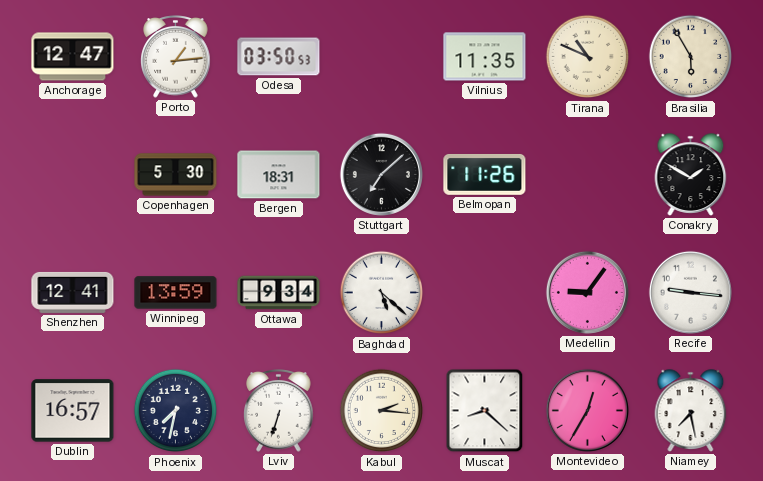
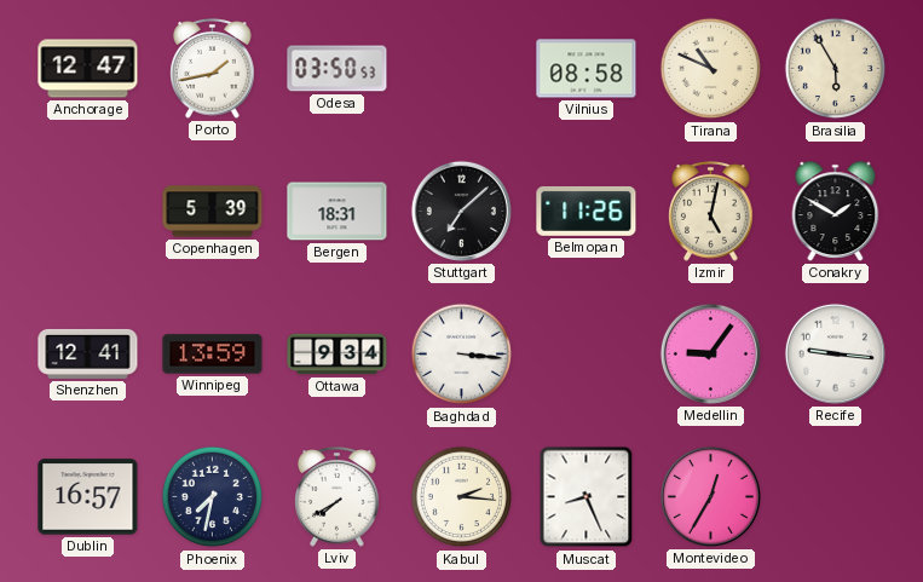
Porto: 1:14 -> 1:43
Vilnius: 11:35 -> 08:58
Copenhagen: 5:30 -> 5:39
Izmir: none -> 5:02
Baghdad: 5:22 -> 3:16
Lviv: 6:33 -> 7:40
Muscat: 8:22 -> 8:26
Niamey: 7:28 -> none
